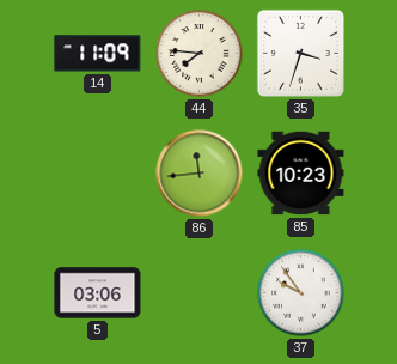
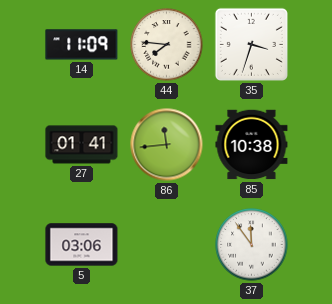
27: none -> 01:41
85: 10:23 -> 10:38
37: 9:54 -> 11:54
